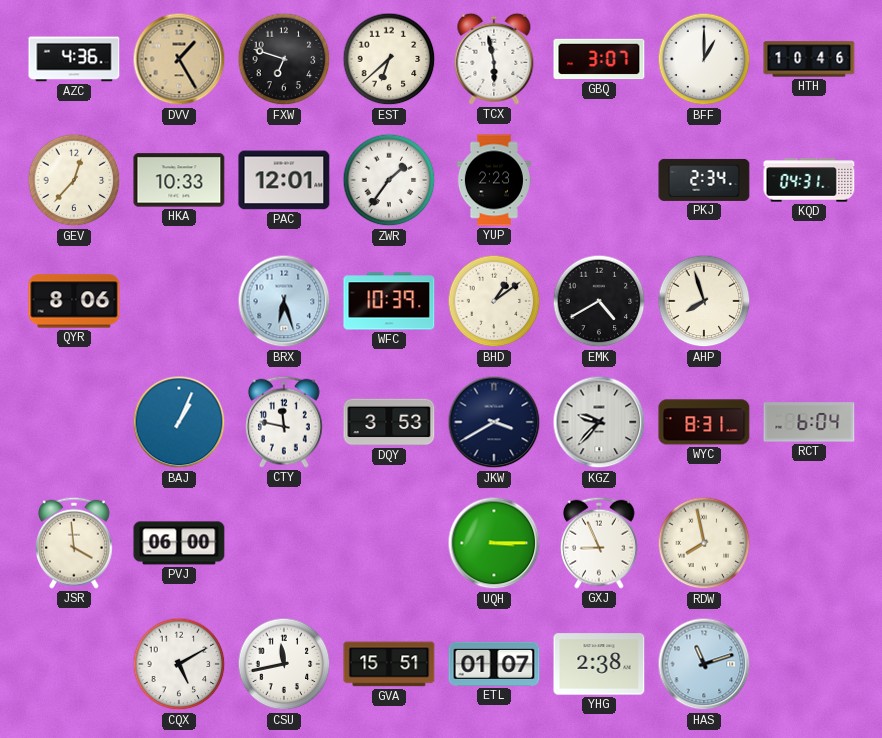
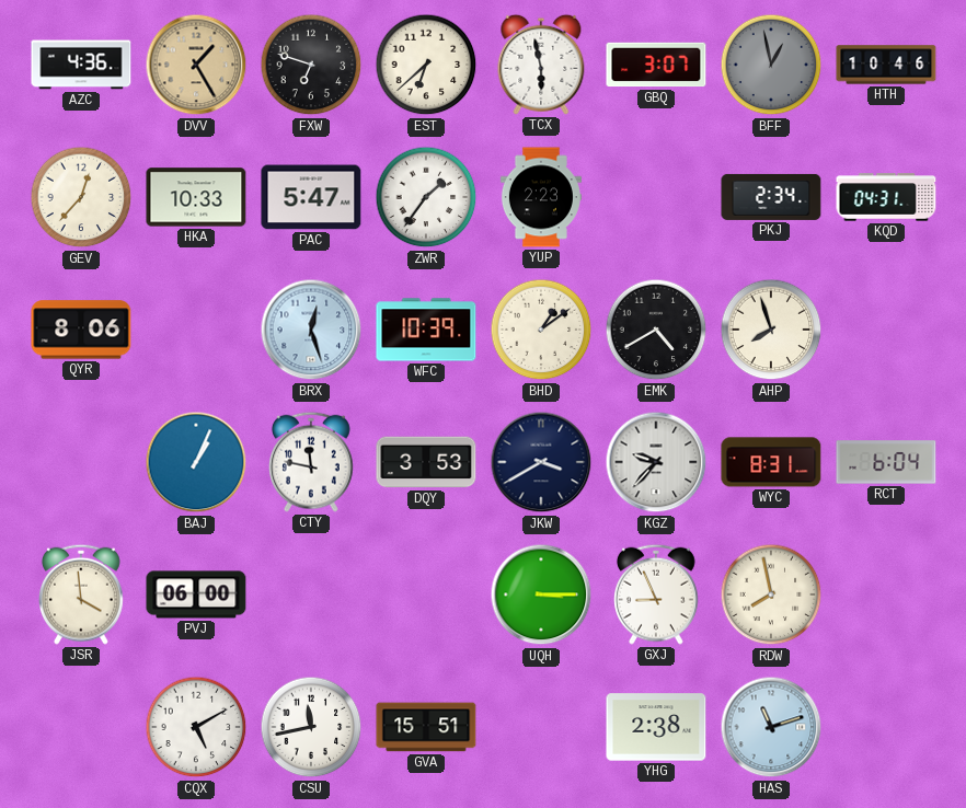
BFF: 1:00 -> 12:58
BFF dial: white -> grey
PAC: 12:01 -> 5:47
BRX: 6:27 -> 12:27
ETL: 01:07 -> none
